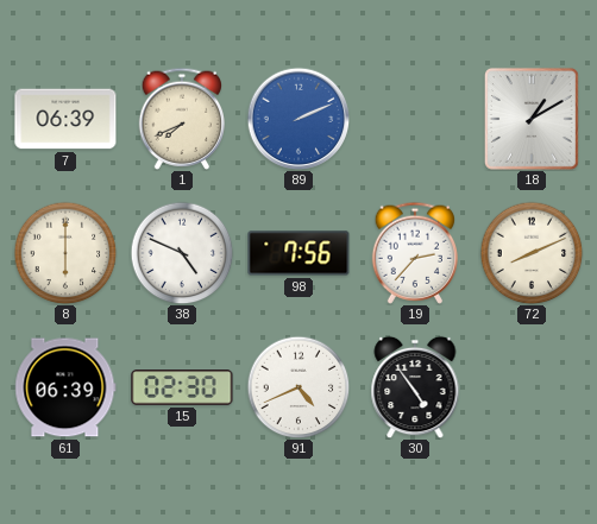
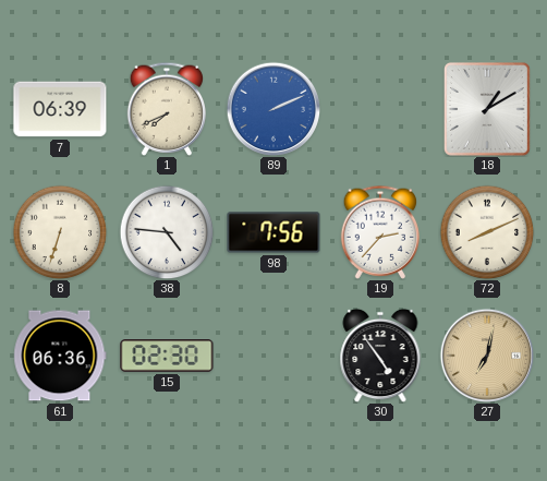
8: 6:00 -> 6:33
38: 4:49 -> 4:46
61: 06:39 -> 06:36
91: 4:41 -> none
27: none -> 7:02
